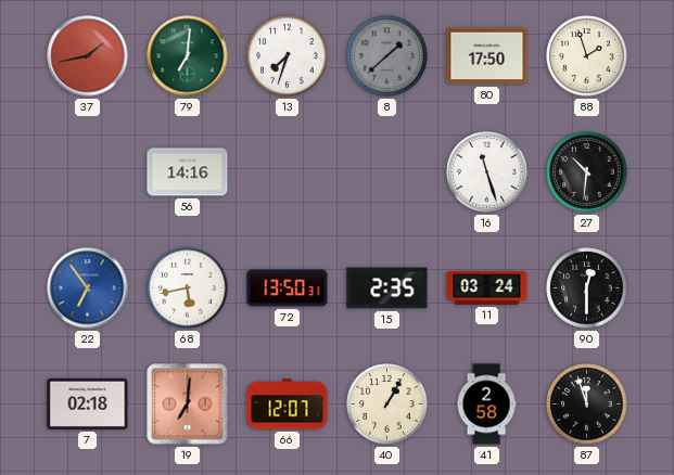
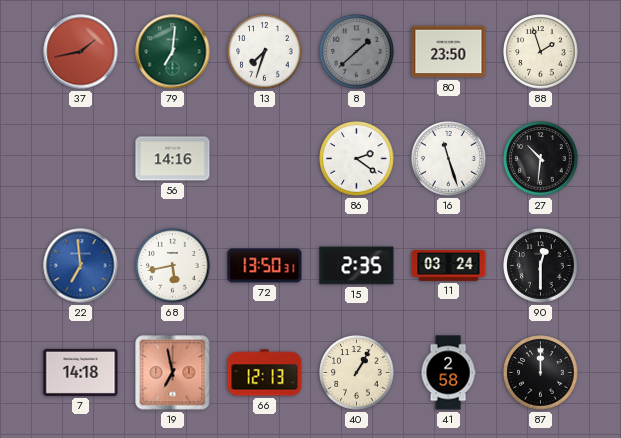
80: 17:50 -> 23:50
86: none -> 2:21
22: 6:54 -> 6:59
7: 02:18 -> 14:18
19: 7:01 -> 6:58
66: 12:07 -> 12:13
87: 11:57 -> 12:00
